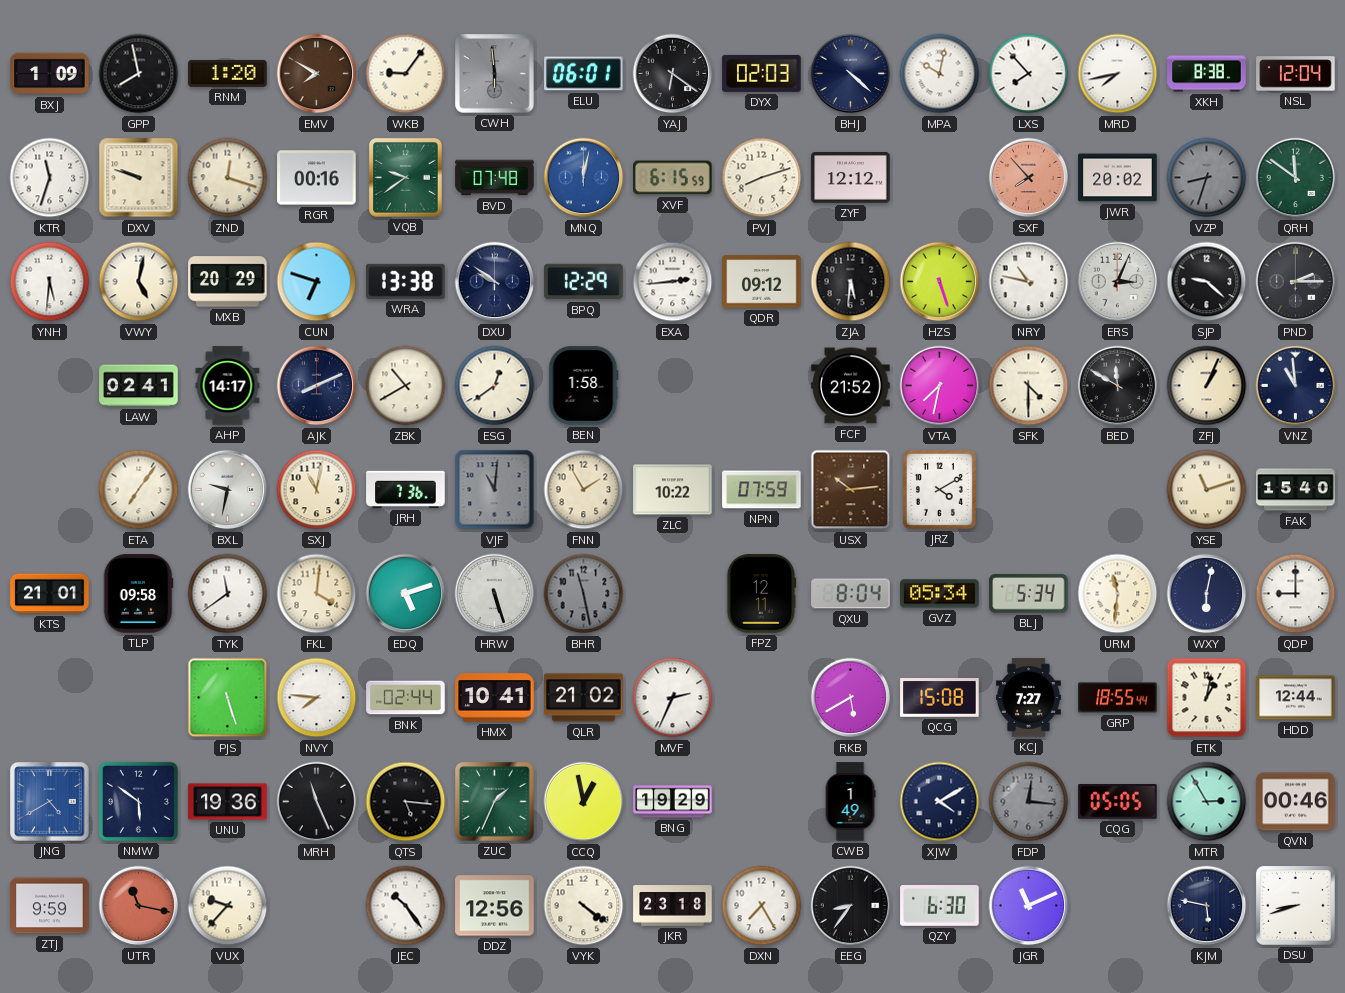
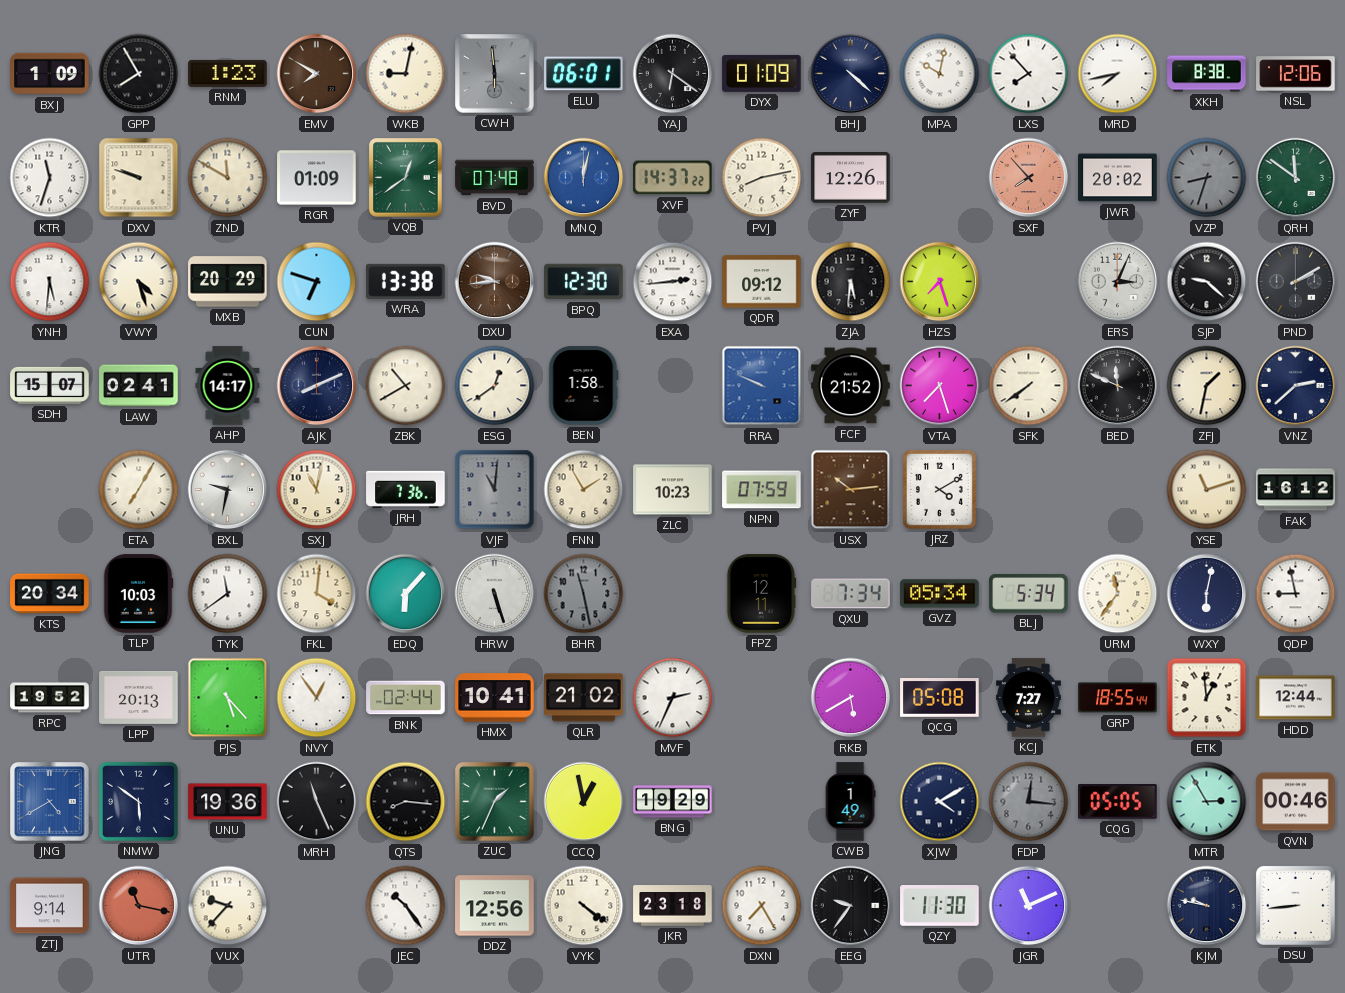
GPP: 7:58 -> 7:55
RNM: 1:20 -> 1:23
WKB: 9:06 -> 9:02
DYX: 02:03 -> 01:09
NSL: 12:04 -> 12:06
ZND: 12:18 -> 11:50
RGR: 00:16 -> 01:09
VQB: 9:39 -> 12:39
XVF: 6:15 -> 14:37
PVJ: 8:12 -> 8:13
ZYF: 12:12 -> 12:26
VWY: 5:02 -> 4:27
DXU: 9:51 -> 9:44
DXU dial: navy -> brown
BPQ: 12:29 -> 12:30
HZS: 5:27 -> 7:27
NRY: 10:47 -> none
PND: 2:15 -> 2:10
SDH: none -> 15:07
RRA: none -> 9:49
VTA: 7:32 -> 7:27
SFK: 4:30 -> 7:39
BED: 11:50 -> 11:49
ZFJ: 1:04 -> 1:32
VNZ: 10:59 -> 2:38
ETA: 7:06 -> 7:05
ZLC: 10:22 -> 10:23
FAK: 15:40 -> 16:12
KTS: 21:01 -> 20:34
TLP: 09:58 -> 10:03
EDQ: 5:12 -> 6:07
QXU: 8:04 -> 7:34
URM: 11:31 -> 11:36
QDP: 9:00 -> 8:58
RPC: none -> 19:52
LPP: none -> 20:13
PJS: 5:27 -> 5:23
NVY: 7:46 -> 12:54
QCG: 15:08 -> 05:08
ETK: 1:02 -> 12:59
QTS: 5:16 -> 8:16
ZTJ: 9:59 -> 9:14
EEG: 8:36 -> 9:36
QZY: 6:30 -> 11:30
KJM: 5:47 -> 9:47
DSU: 8:42 -> 8:44
